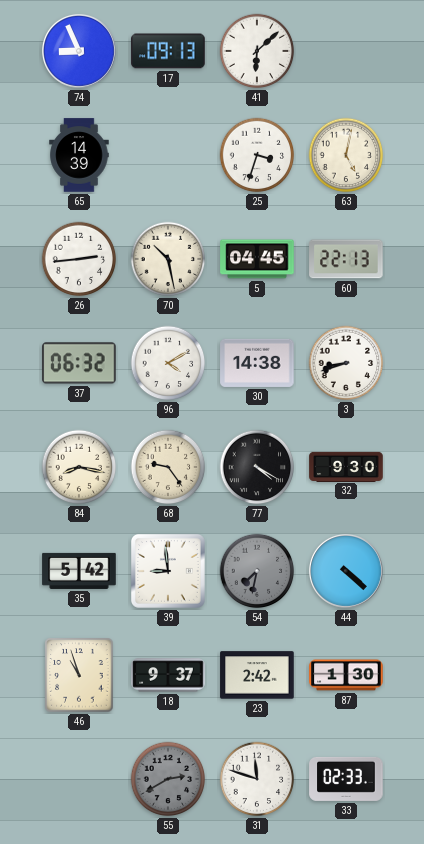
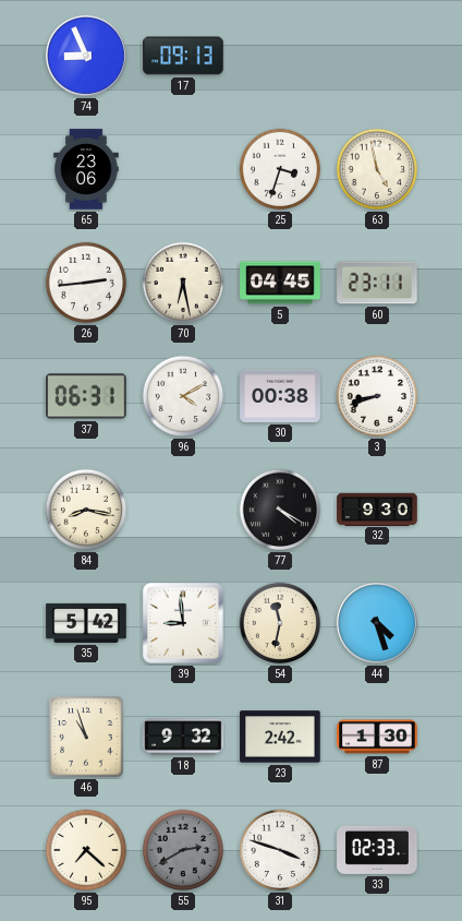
41: 6:08 -> none
65: 14:39 -> 23:06
63: 5:02 -> 4:58
70: 10:28 -> 6:28
60: 22:13 -> 23:11
37: 06:32 -> 06:31
30: 14:38 -> 00:38
68: 9:24 -> none
54: 7:32 -> 11:32
54 dial: grey -> cream
44: 4:22 -> 4:27
18: 9:37 -> 9:32
95: none -> 7:22
31: 11:48 -> 3:48
